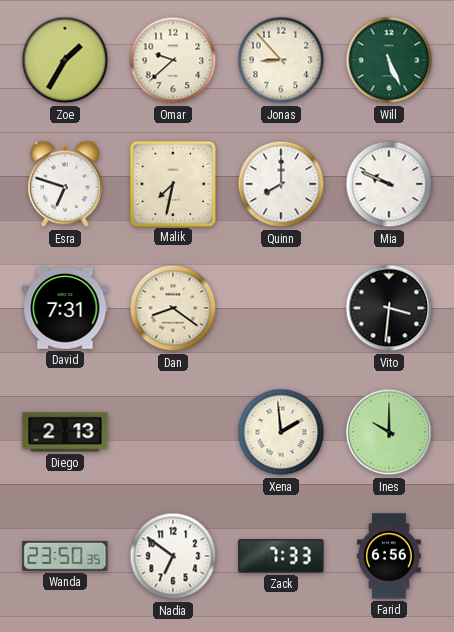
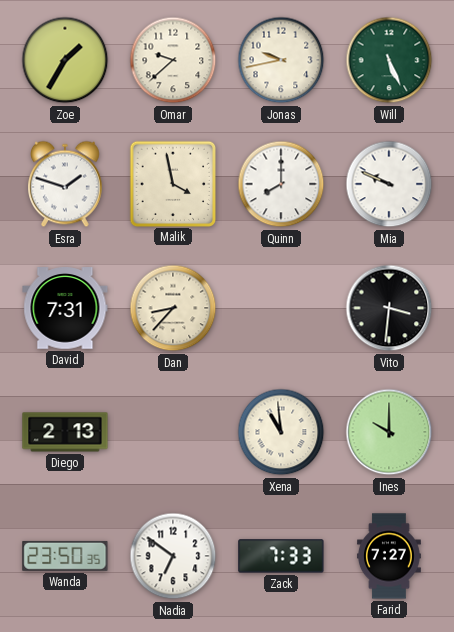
Jonas: 8:53 -> 9:43
Esra: 6:48 -> 1:48
Malik: 7:32 -> 3:58
Dan: 8:21 -> 8:37
Xena: 1:59 -> 10:59
Farid: 6:56 -> 7:27
